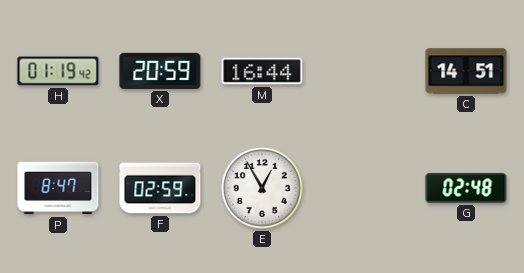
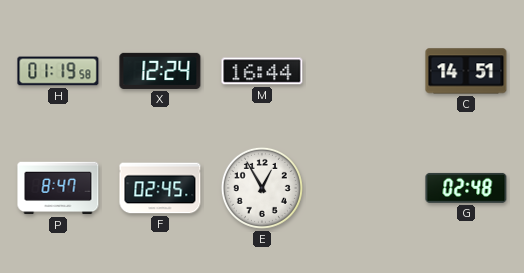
H: 01:19:42 -> 01:19:58
X: 20:59 -> 12:24
F: 02:59 -> 02:45
